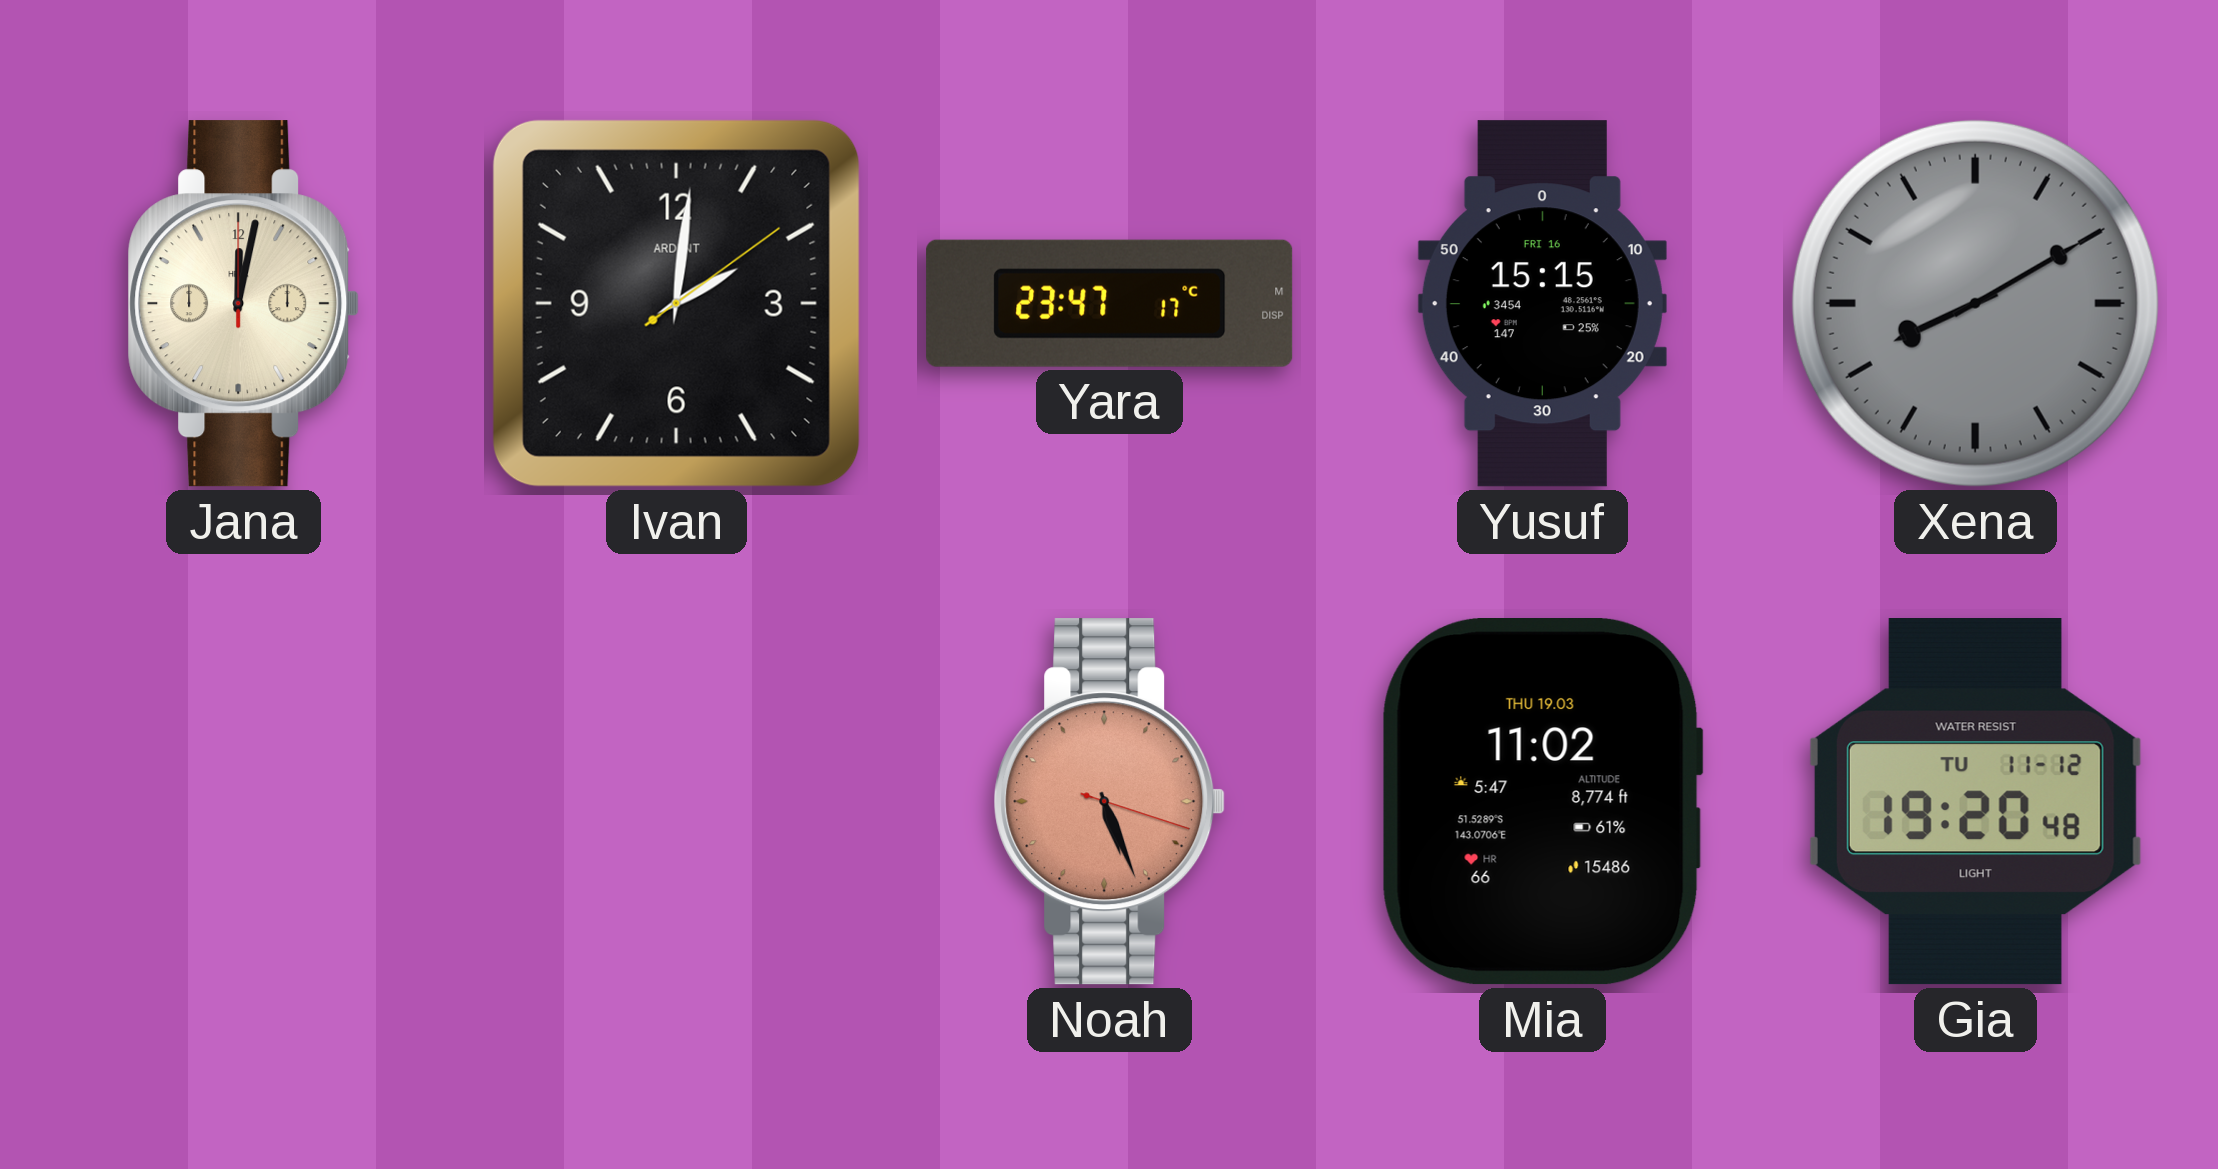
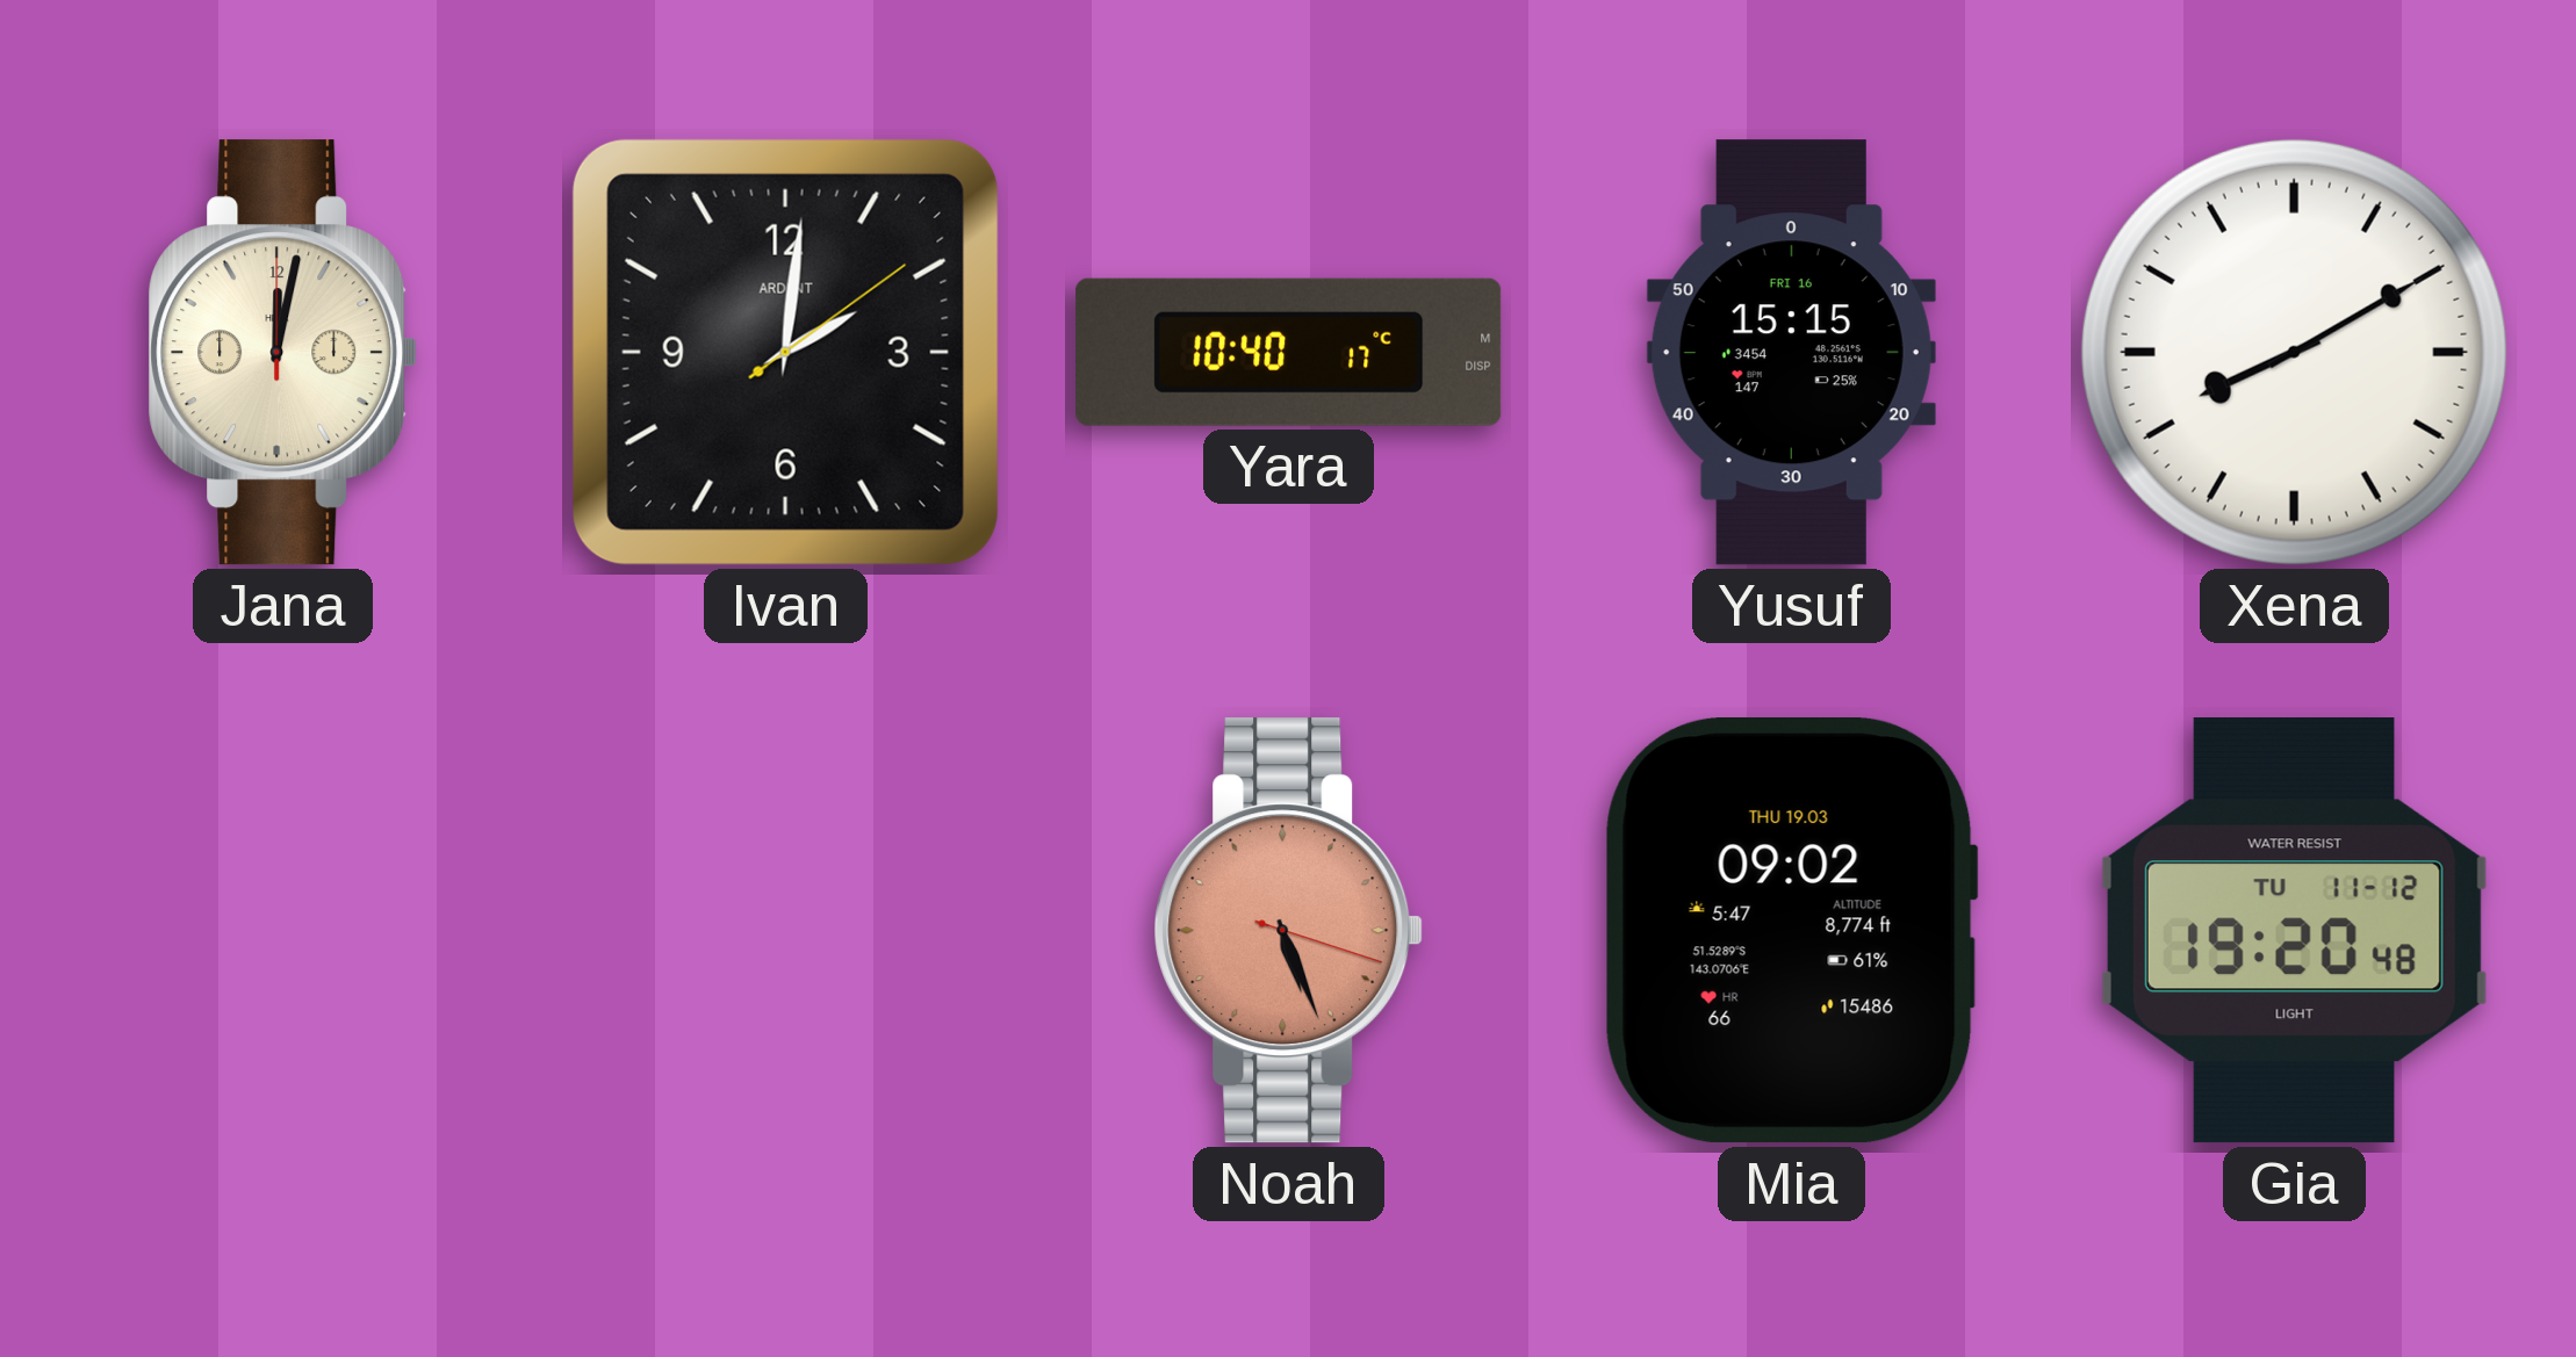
Yara: 23:47 -> 10:40
Xena dial: grey -> white
Mia: 11:02 -> 09:02
